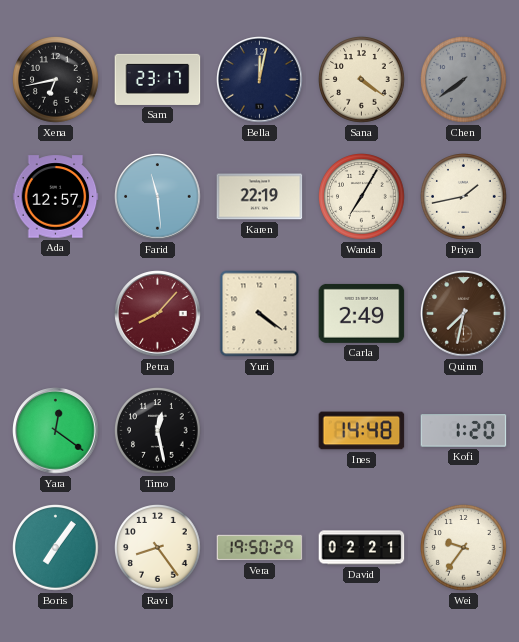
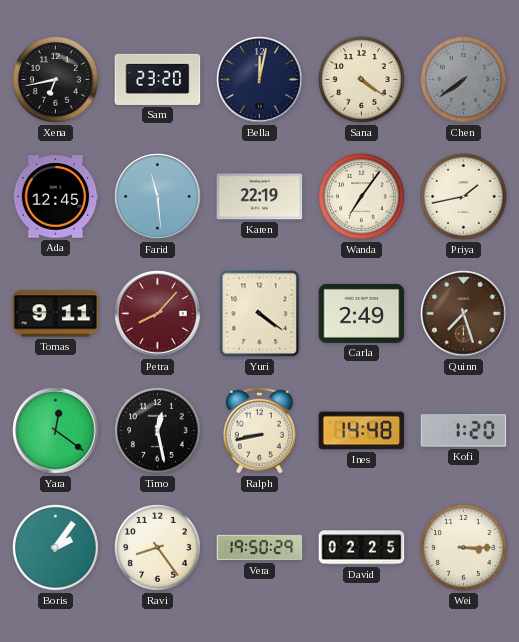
Sam: 23:17 -> 23:20
Ada: 12:57 -> 12:45
Wanda: 7:05 -> 7:06
Tomas: none -> 9:11
Quinn: 7:32 -> 7:27
Ralph: none -> 8:43
Boris: 7:06 -> 2:06
David: 02:21 -> 02:25
Wei: 9:36 -> 3:15
